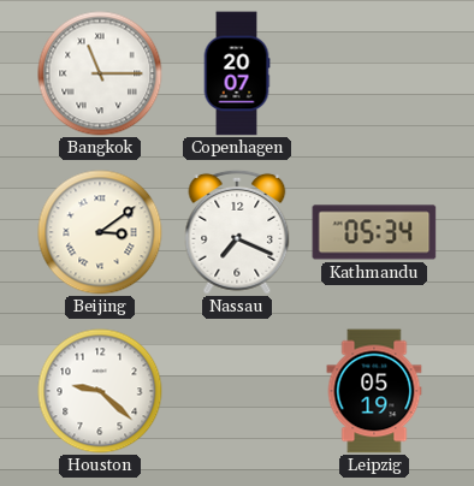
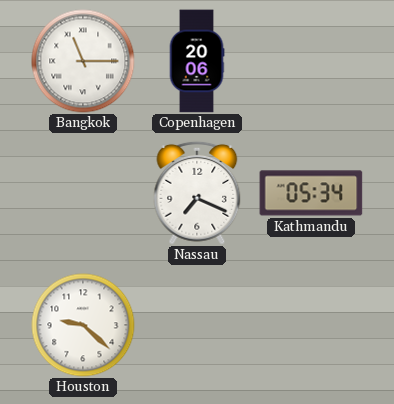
Copenhagen: 20:07 -> 20:06
Beijing: 3:09 -> none
Leipzig: 05:19 -> none
